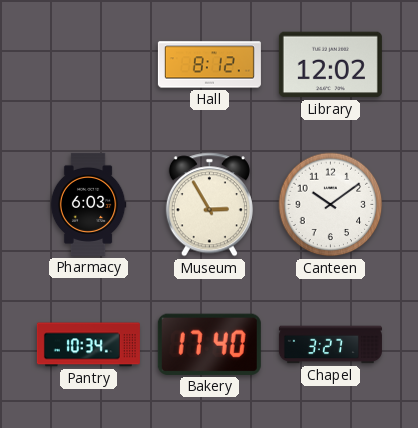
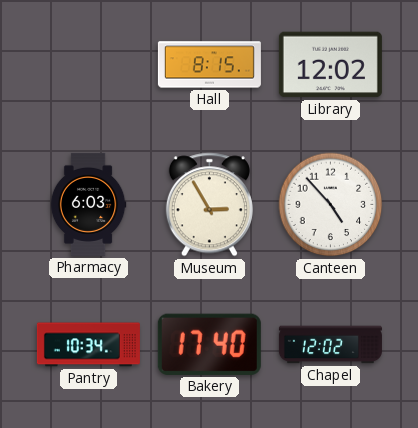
Hall: 8:12 -> 8:15
Canteen: 10:09 -> 4:53
Chapel: 3:27 -> 12:02
